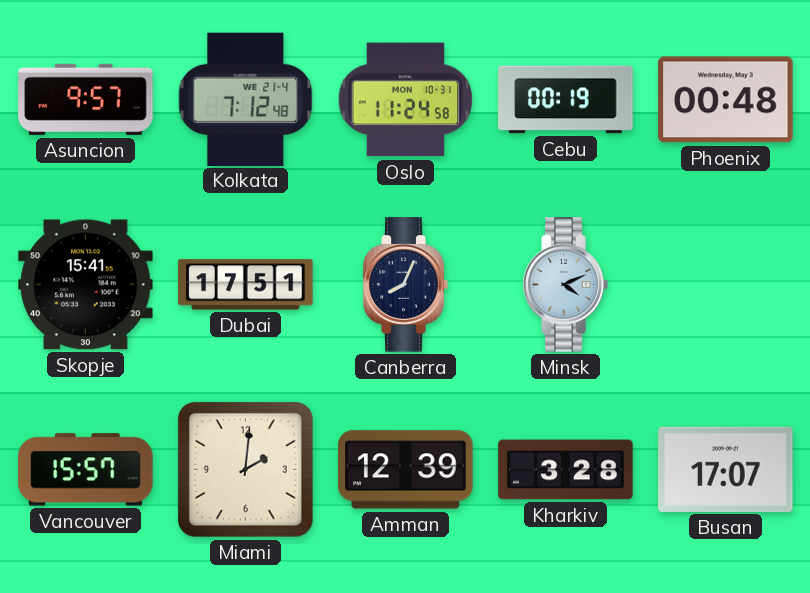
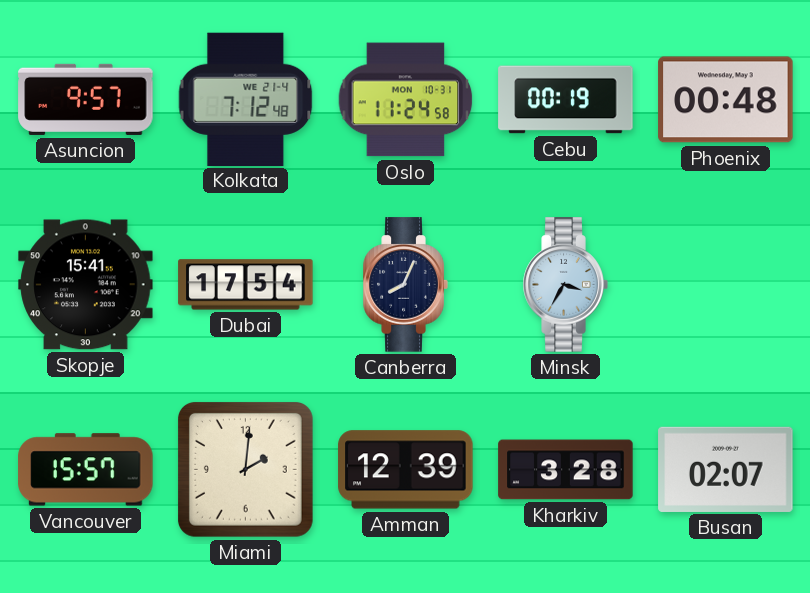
Dubai: 17:51 -> 17:54
Minsk: 4:11 -> 3:35
Busan: 17:07 -> 02:07
